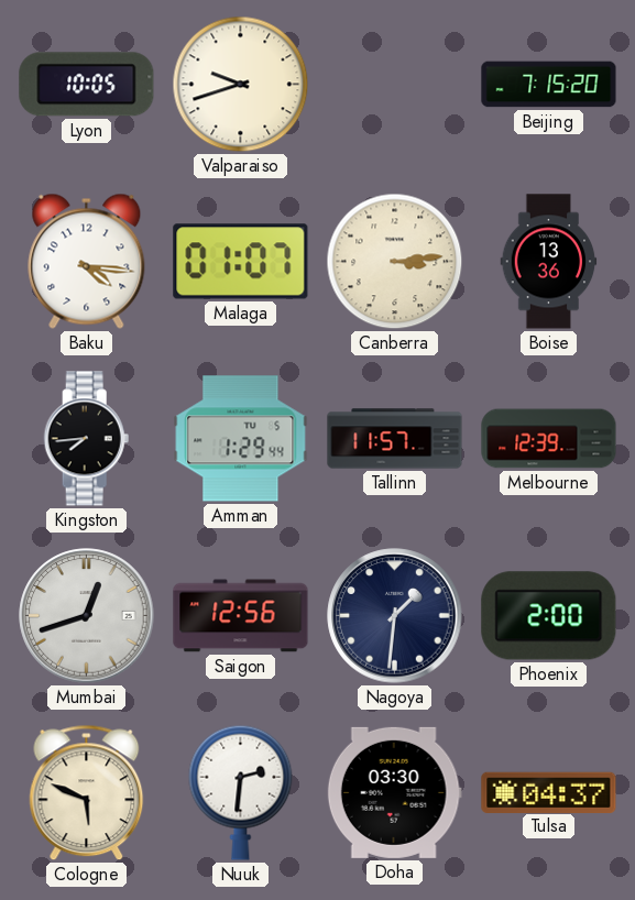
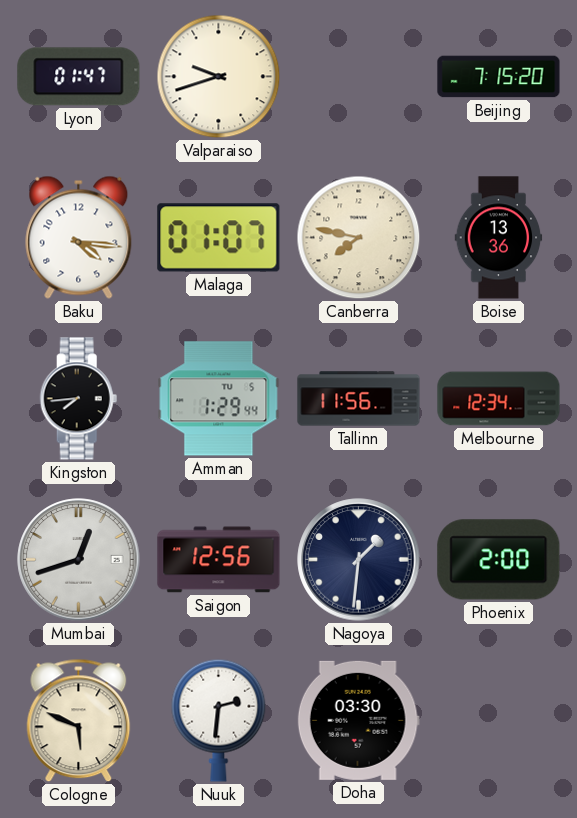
Lyon: 10:05 -> 01:47
Canberra: 3:14 -> 7:47
Tallinn: 11:57 -> 11:56
Melbourne: 12:39 -> 12:34
Tulsa: 04:37 -> none
